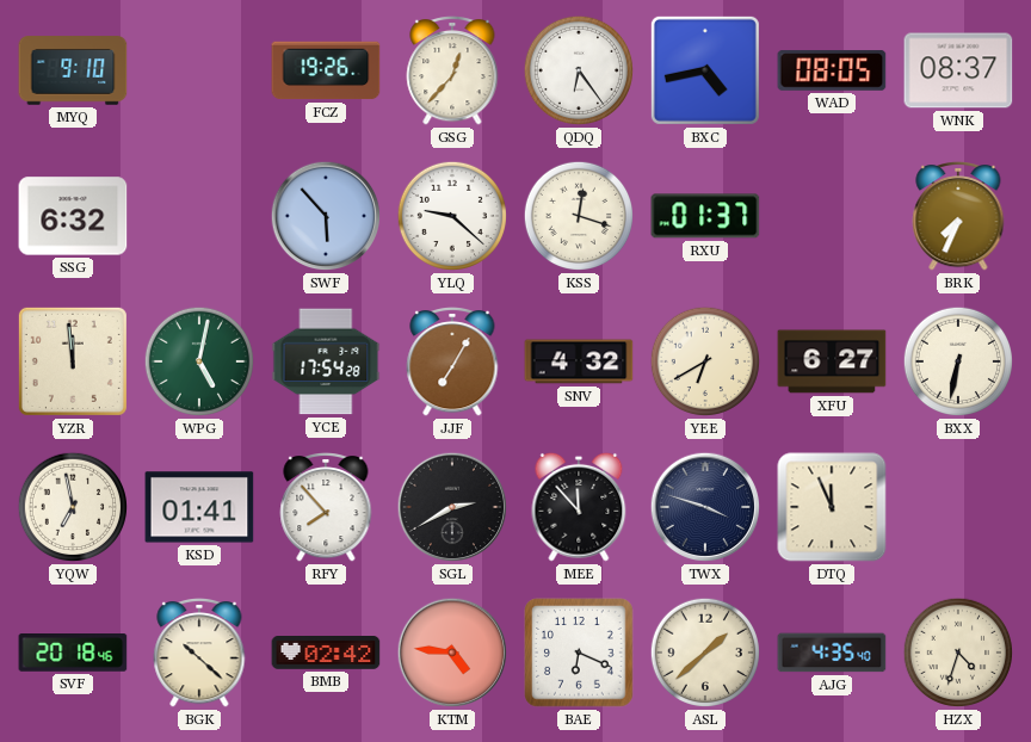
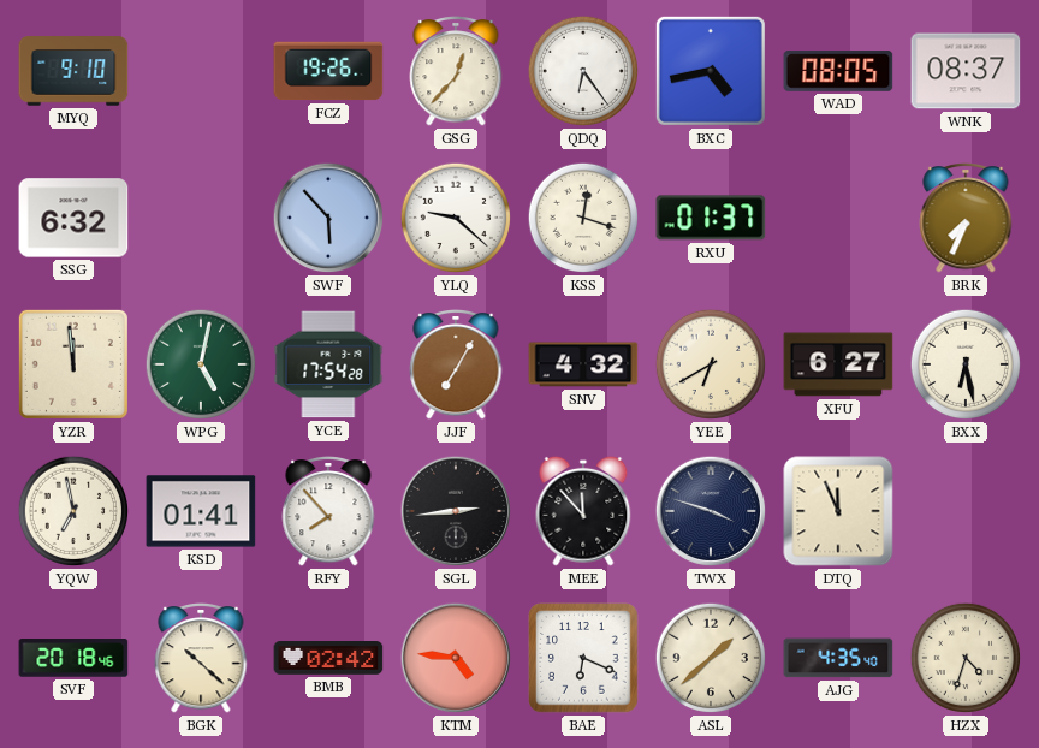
BXX: 6:32 -> 6:28
SGL: 2:40 -> 2:44
